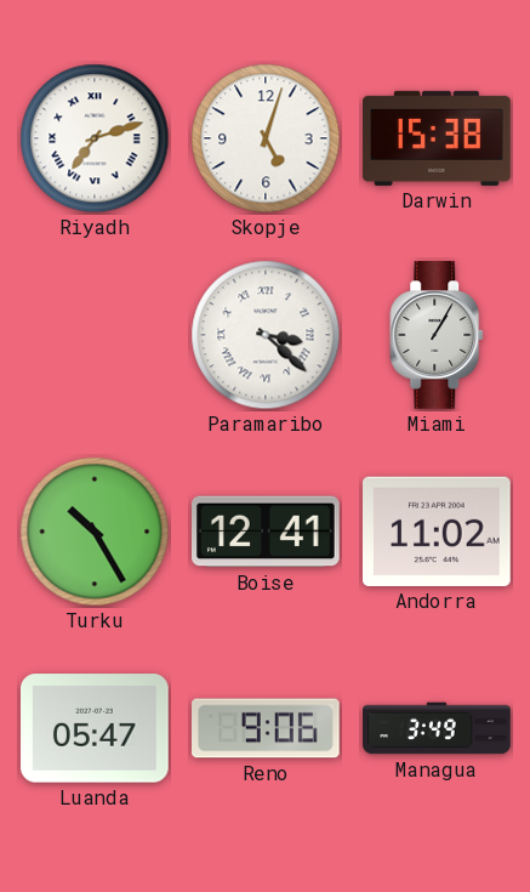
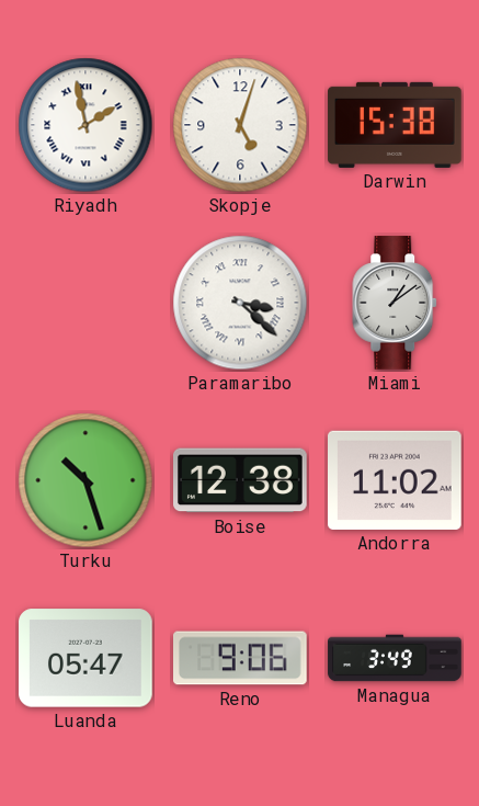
Riyadh: 7:12 -> 1:58
Miami: 1:05 -> 1:09
Turku: 10:25 -> 10:27
Boise: 12:41 -> 12:38
